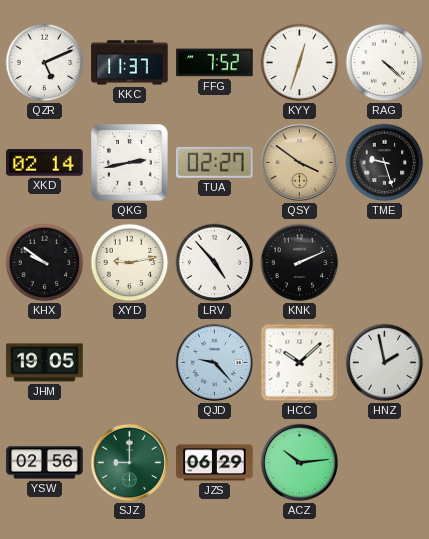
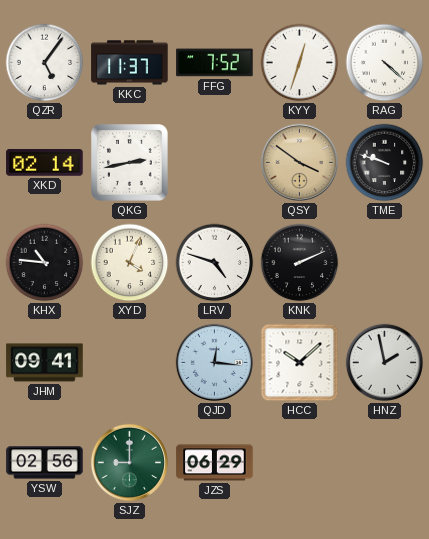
QZR: 5:11 -> 5:06
TUA: 02:27 -> none
TME: 9:27 -> 9:48
KHX: 9:51 -> 10:46
XYD: 9:13 -> 4:04
LRV: 4:53 -> 4:48
JHM: 19:05 -> 09:41
QJD: 9:23 -> 12:16
ACZ: 10:14 -> none
